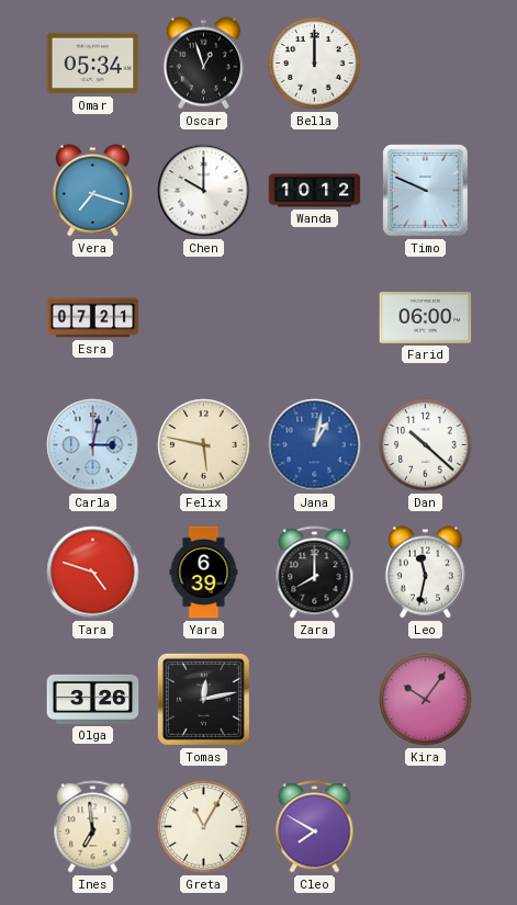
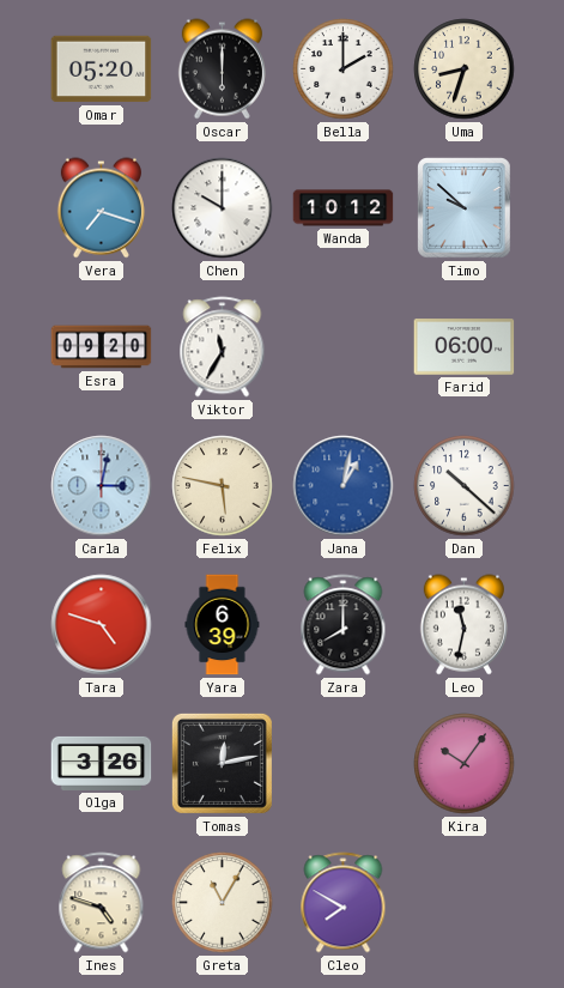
Omar: 05:34 -> 05:20
Oscar: 12:57 -> 6:00
Bella: 12:00 -> 2:00
Uma: none -> 8:33
Timo: 9:49 -> 9:52
Esra: 07:21 -> 09:20
Viktor: none -> 11:35
Ines: 6:59 -> 4:48
